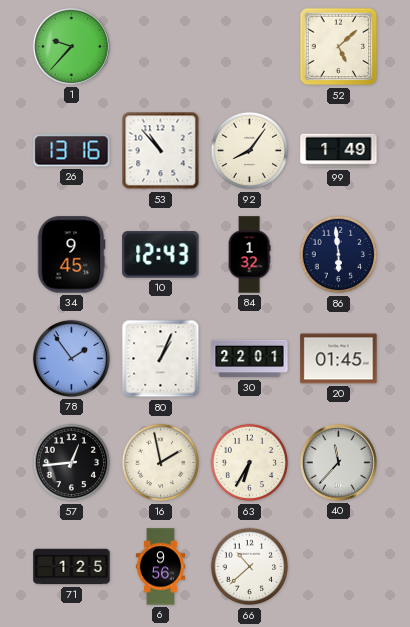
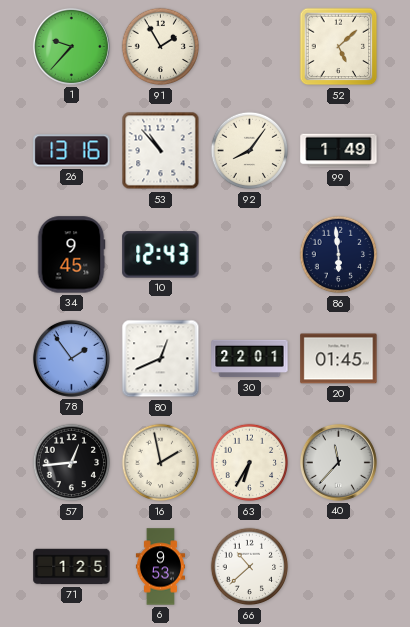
91: none -> 1:55
84: 1:32 -> none
80: 1:04 -> 12:41
6: 9:56 -> 9:53
